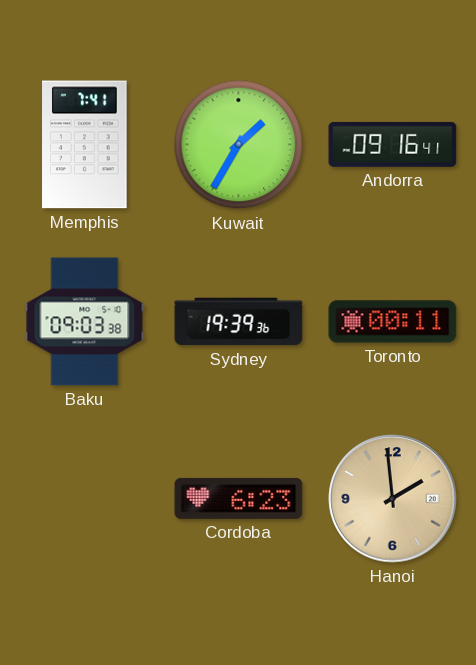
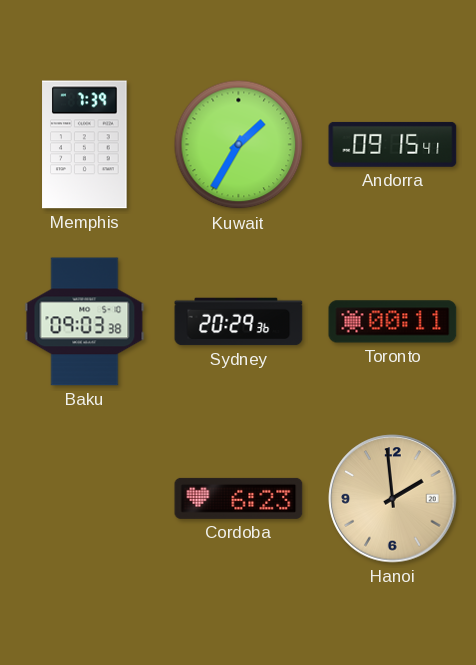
Memphis: 7:41 -> 7:39
Andorra: 09:16 -> 09:15
Sydney: 19:39 -> 20:29
